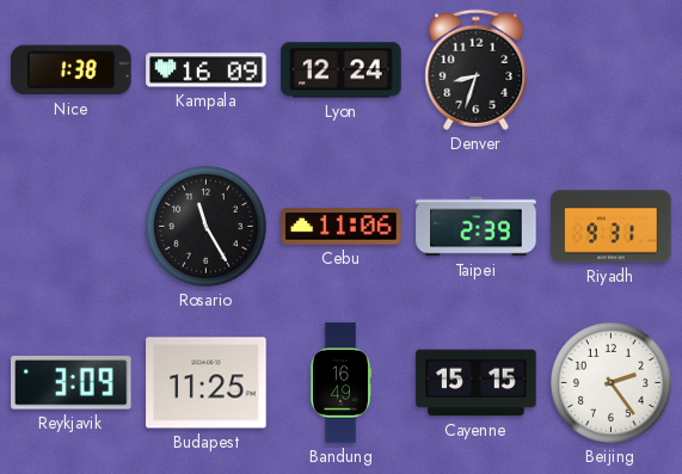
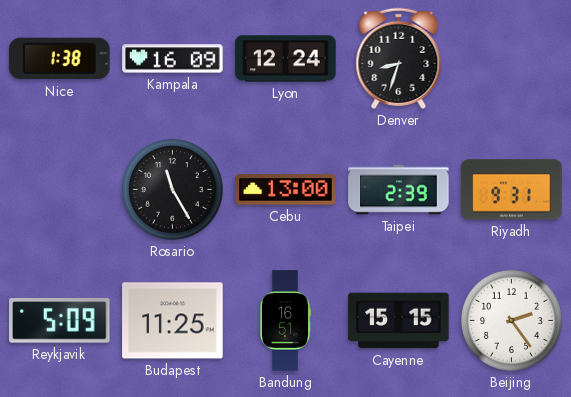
Cebu: 11:06 -> 13:00
Reykjavik: 3:09 -> 5:09
Bandung: 16:49 -> 16:51
